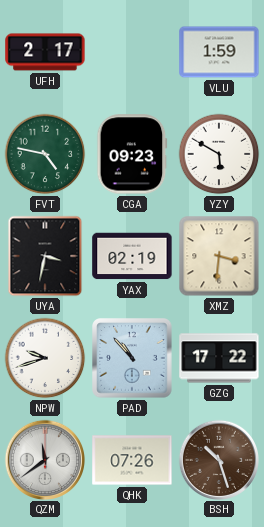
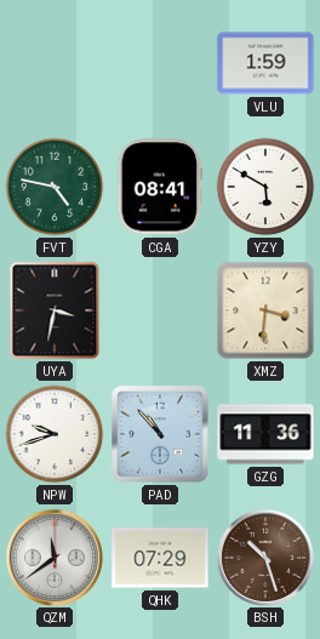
UFH: 2:17 -> none
CGA: 09:23 -> 08:41
YAX: 02:19 -> none
GZG: 17:22 -> 11:36
QHK: 07:26 -> 07:29
